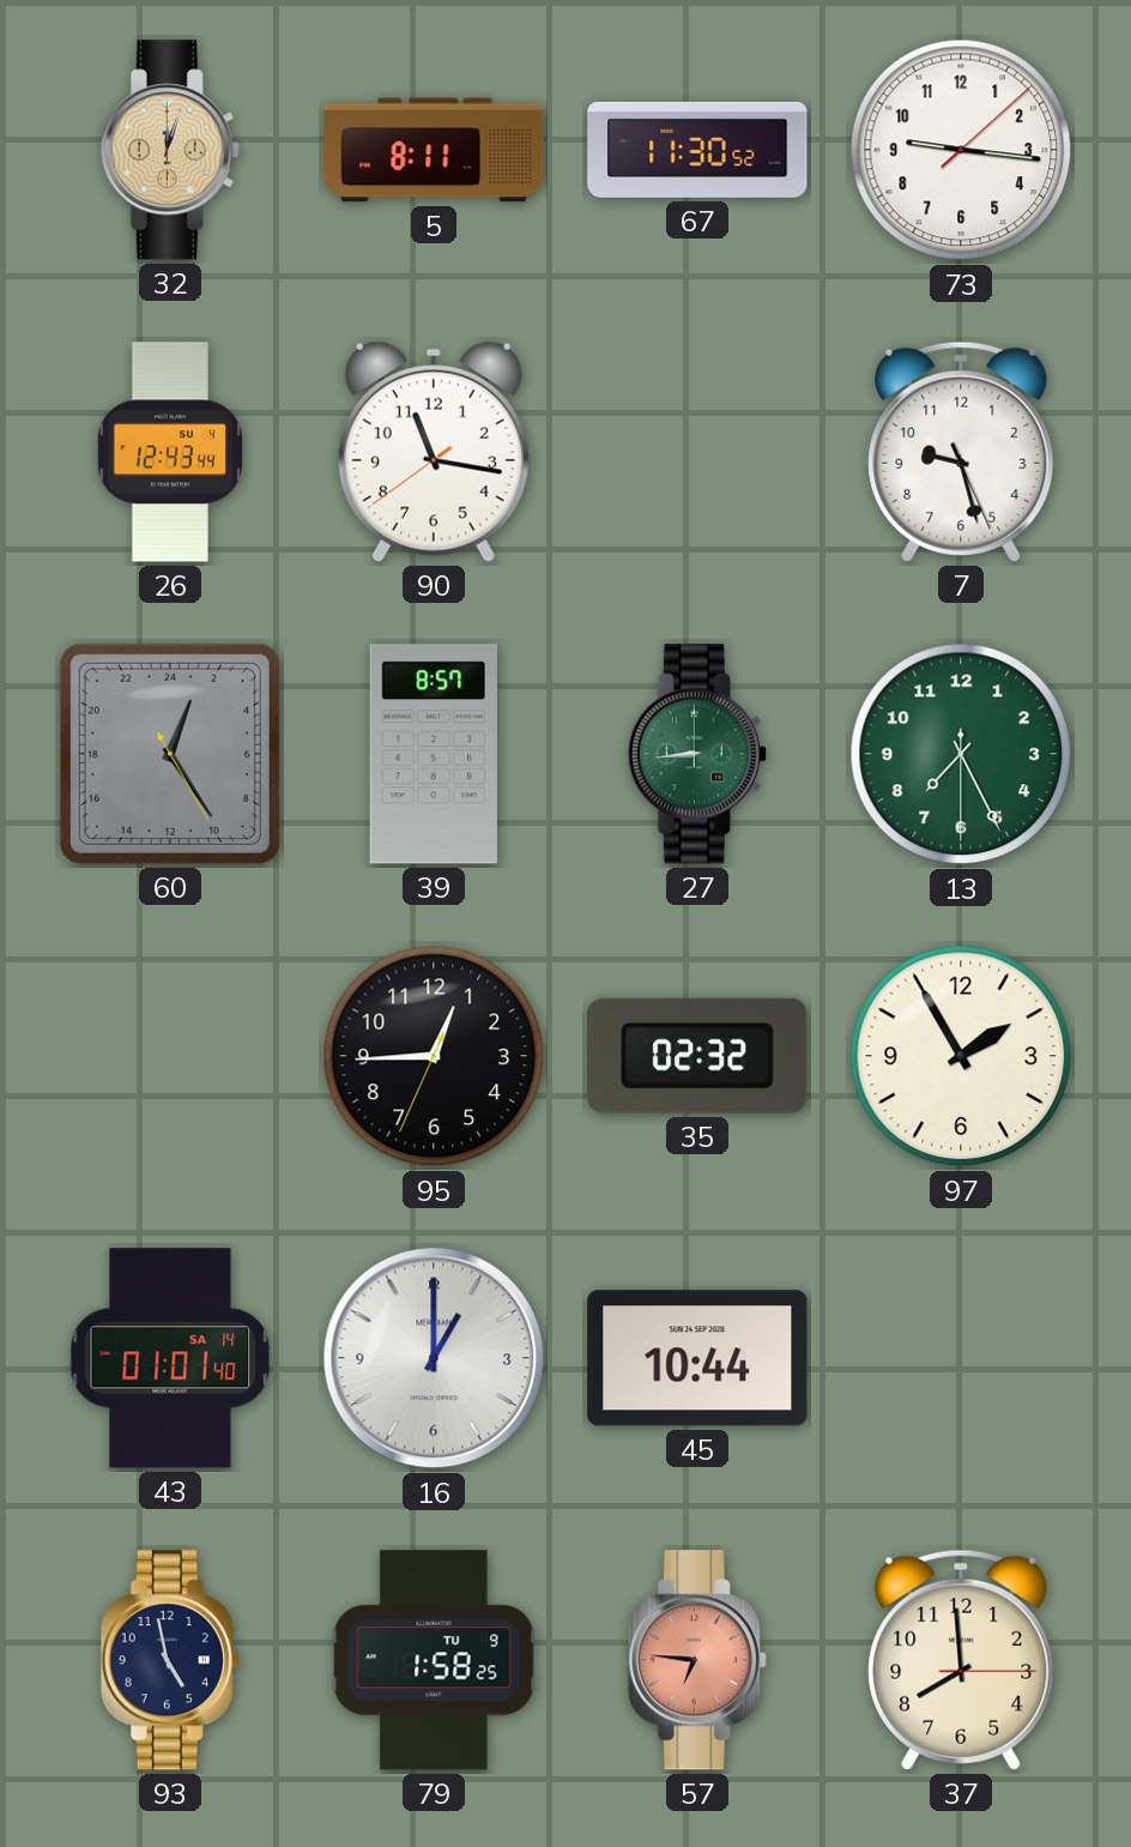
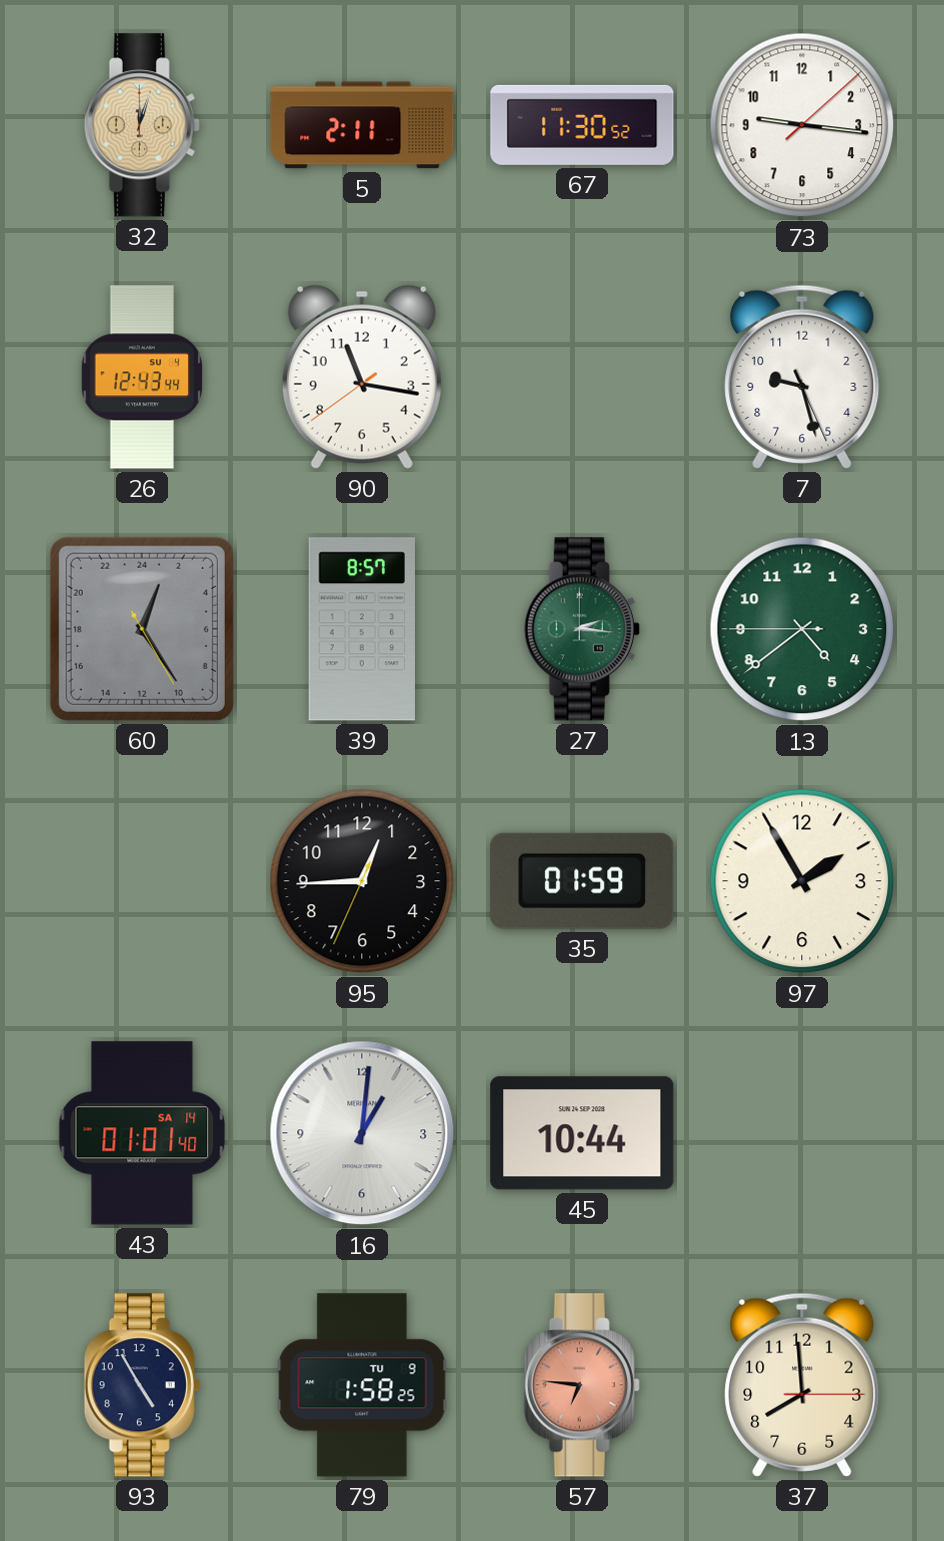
5: 8:11 -> 2:11
27: 8:44 -> 2:16
13: 7:25 -> 4:38
35: 02:32 -> 01:59
16: 1:00 -> 1:01
93: 4:58 -> 4:55
